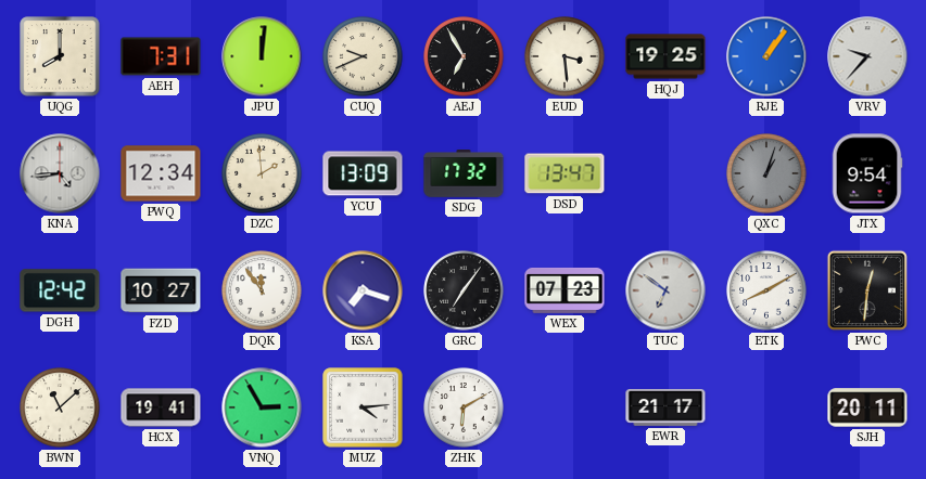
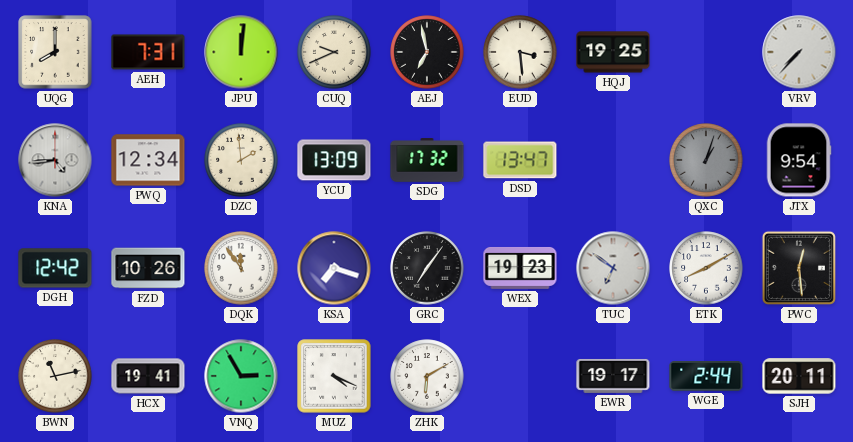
AEJ: 6:55 -> 6:58
RJE: 1:06 -> none
VRV: 9:37 -> 7:37
FZD: 10:27 -> 10:26
WEX: 07:23 -> 19:23
PWC: 12:31 -> 12:29
BWN: 11:08 -> 11:13
MUZ: 4:14 -> 4:19
EWR: 21:17 -> 19:17
WGE: none -> 2:44
